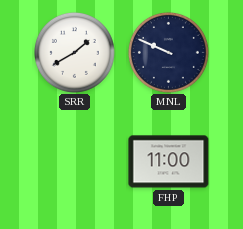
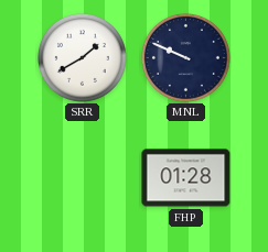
FHP: 11:00 -> 01:28
